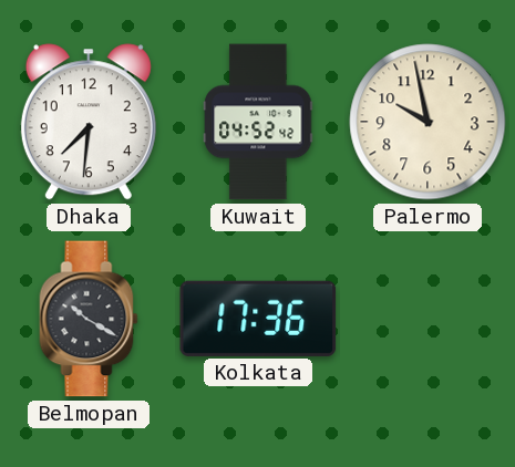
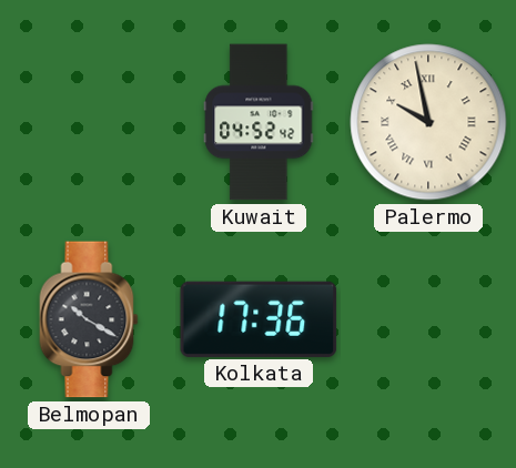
Dhaka: 7:31 -> none
Palermo numerals: Arabic -> Roman
